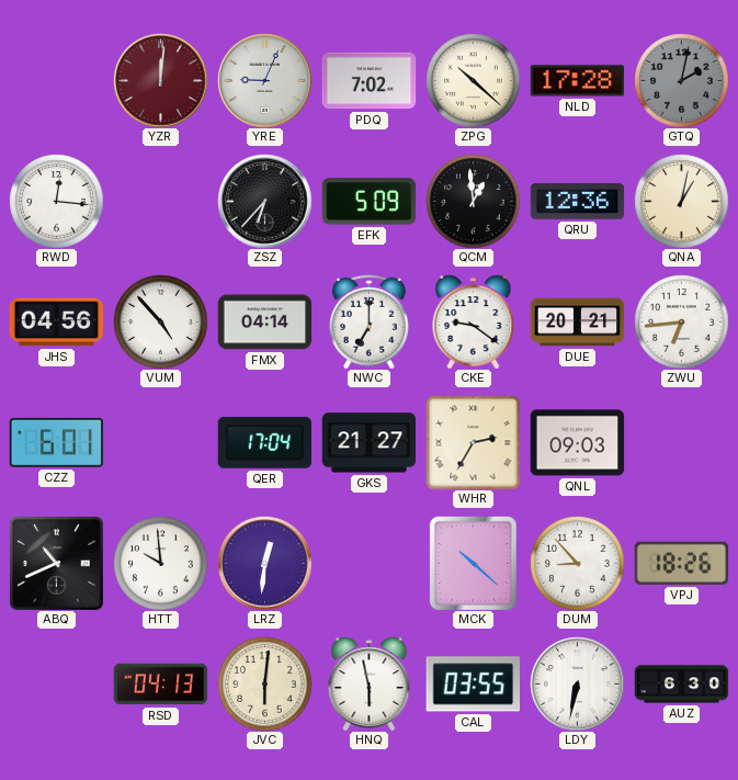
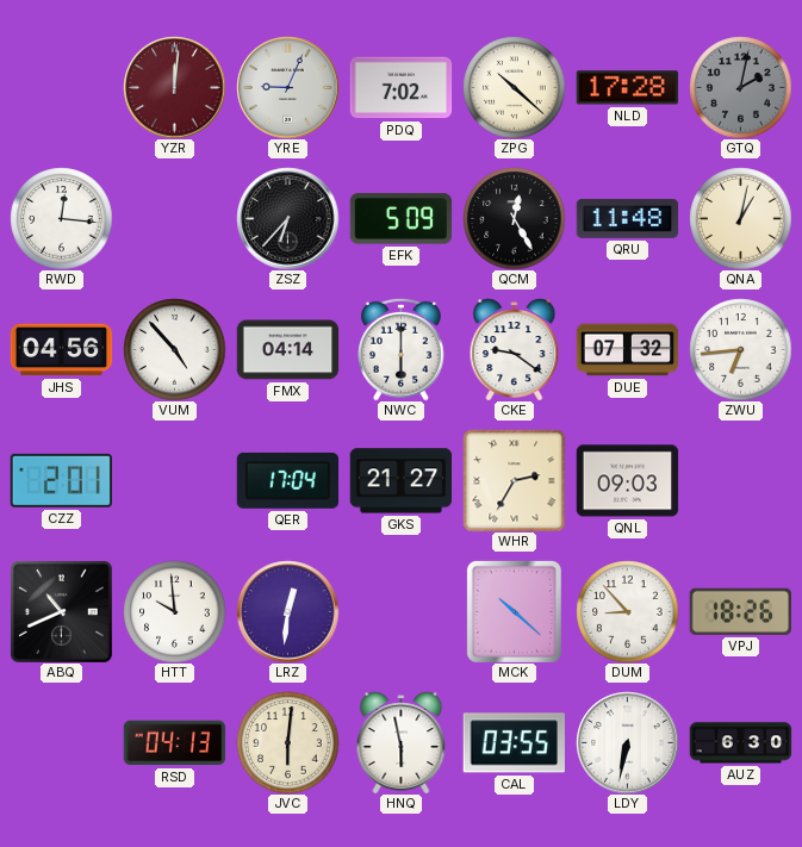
QCM: 12:59 -> 12:25
QRU: 12:36 -> 11:48
NWC: 7:00 -> 6:00
DUE: 20:21 -> 07:32
CZZ: 6:01 -> 2:01
